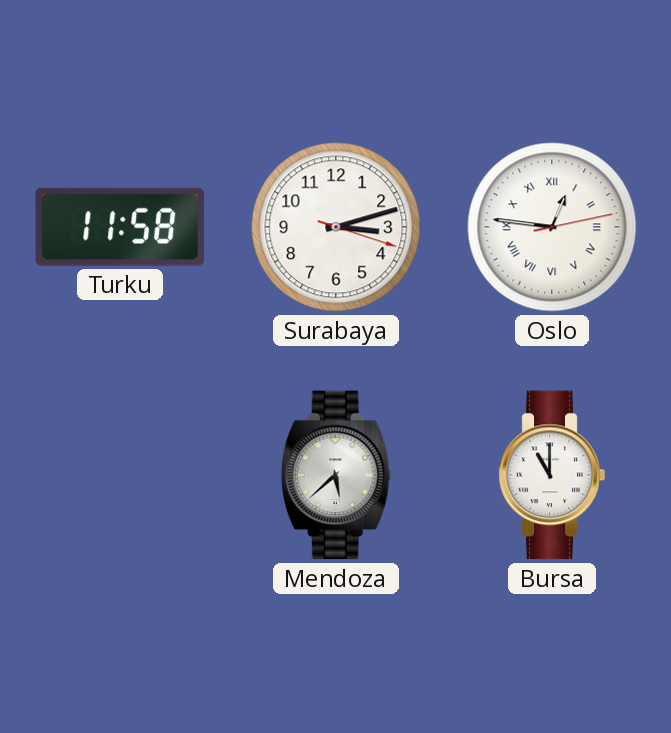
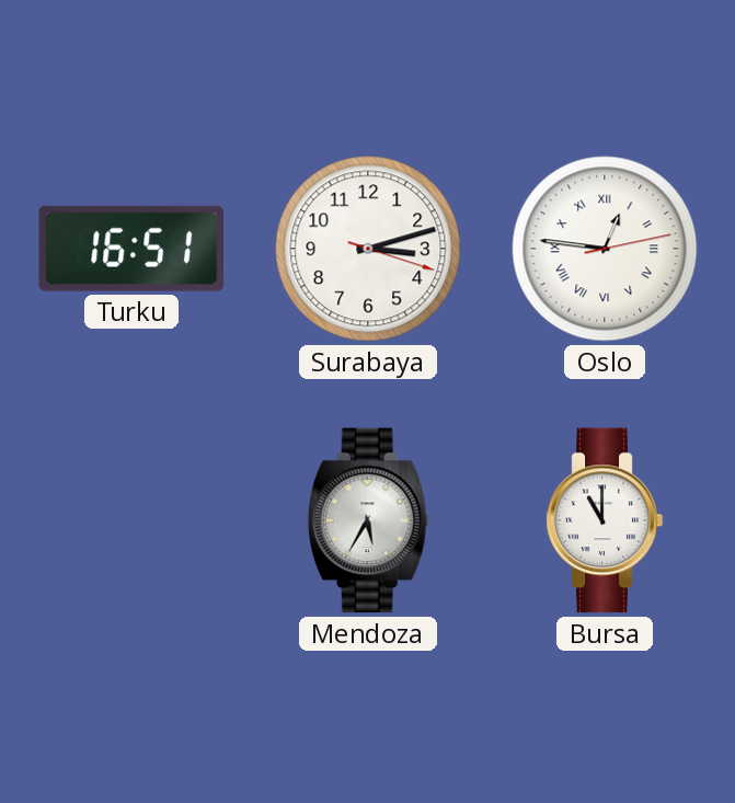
Turku: 11:58 -> 16:51
Mendoza: 5:38 -> 5:35
